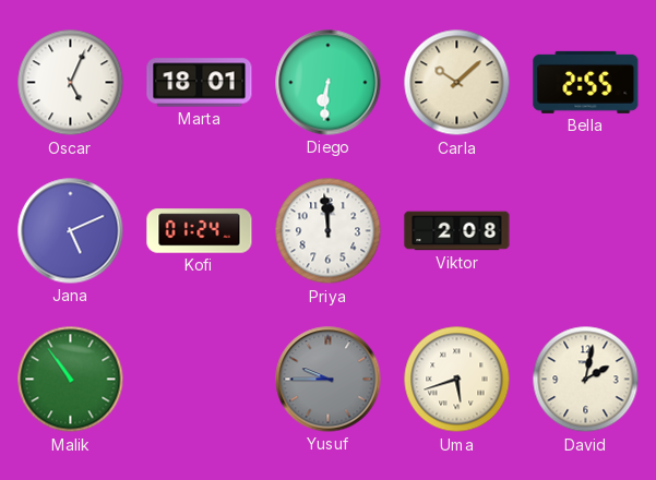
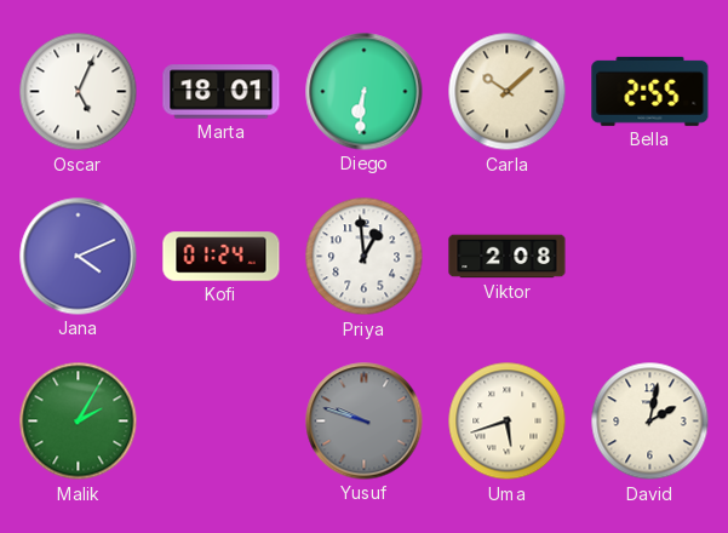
Jana: 5:11 -> 4:11
Priya: 11:59 -> 12:59
Malik: 10:54 -> 2:05
Yusuf: 9:45 -> 9:48
